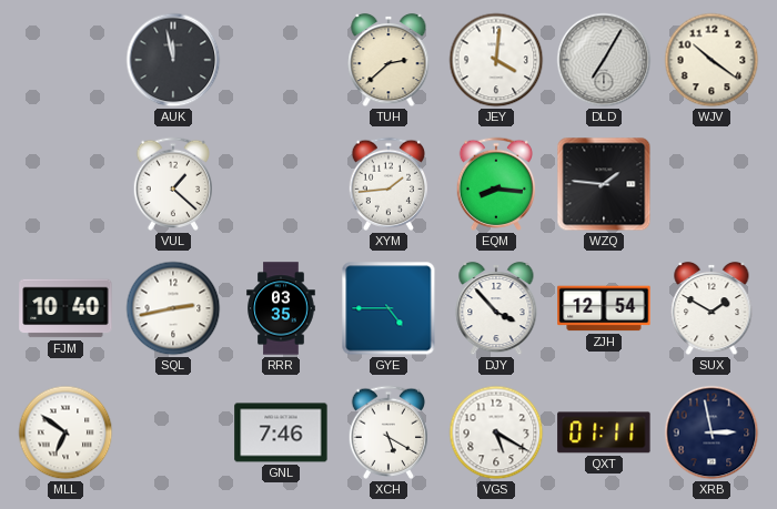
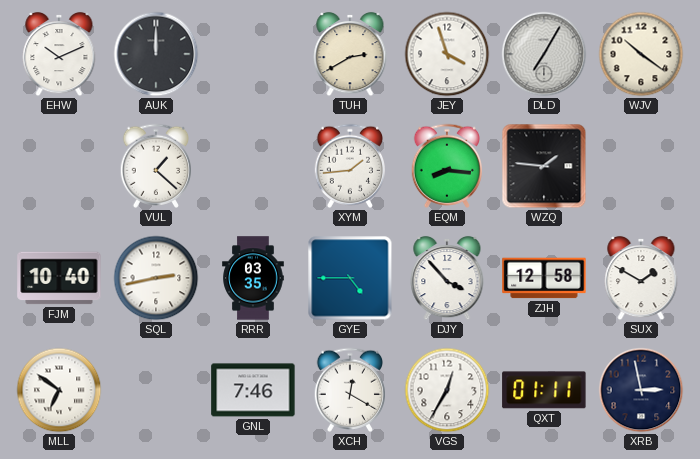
EHW: none -> 10:11
AUK: 11:58 -> 12:00
TUH: 2:38 -> 2:40
JEY: 4:01 -> 3:57
ZJH: 12:54 -> 12:58
XCH: 5:20 -> 12:20
VGS: 5:20 -> 12:35
